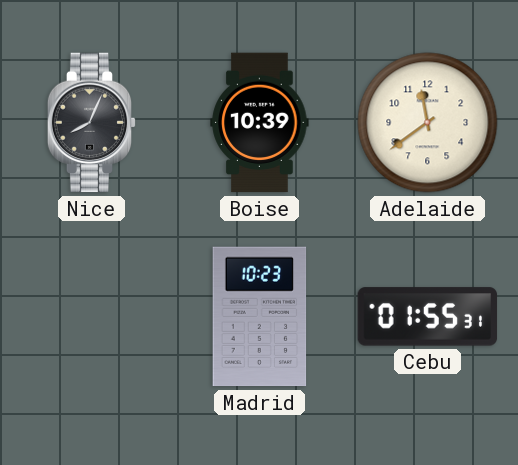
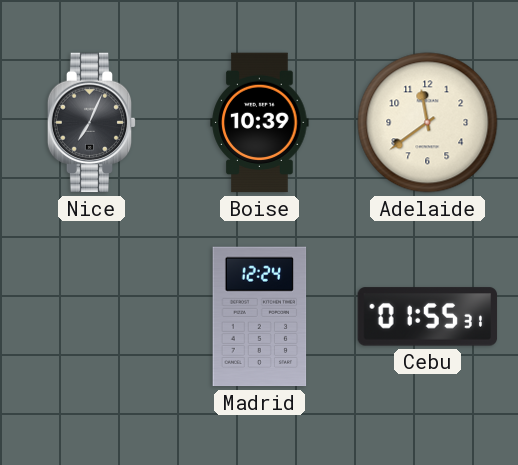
Nice: 8:04 -> 7:04
Madrid: 10:23 -> 12:24
